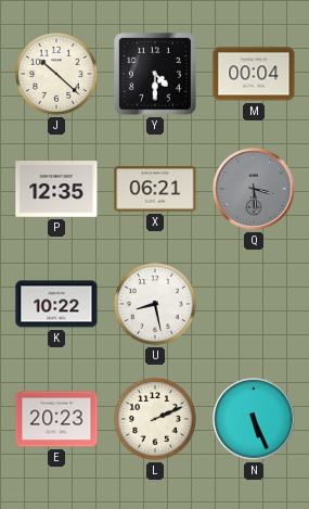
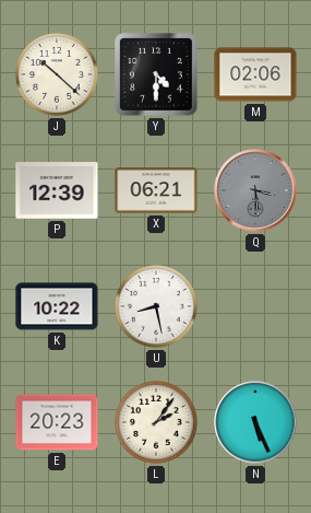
M: 00:04 -> 02:06
P: 12:35 -> 12:39
L: 2:11 -> 2:06
